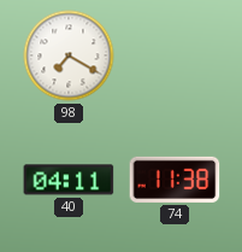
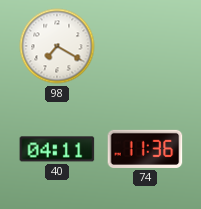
74: 11:38 -> 11:36
